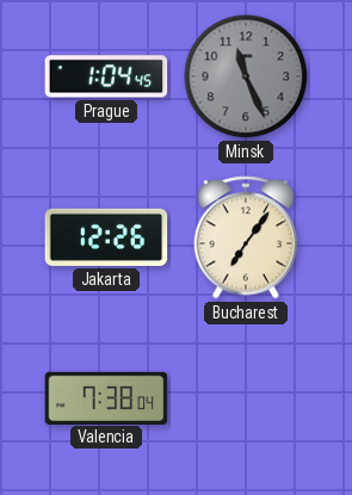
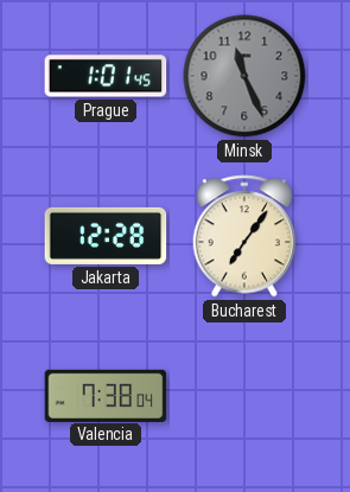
Prague: 1:04 -> 1:01
Jakarta: 12:26 -> 12:28
